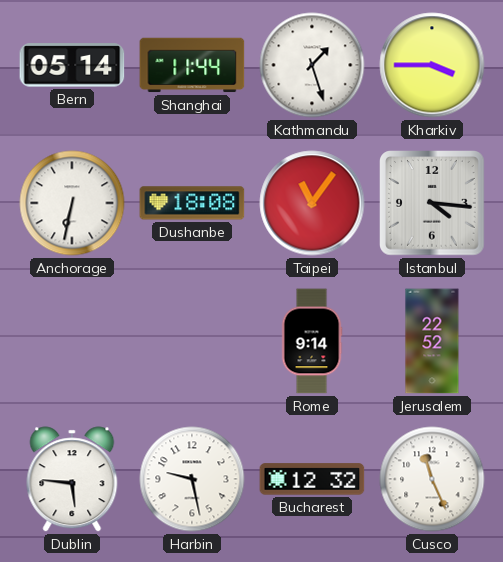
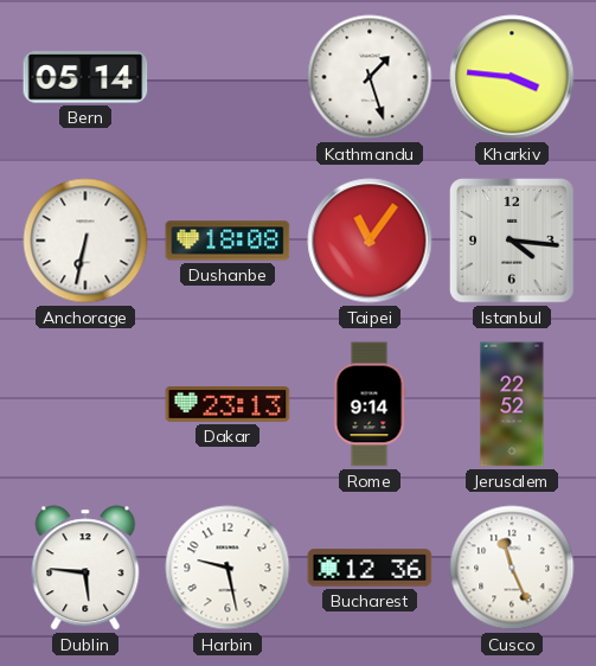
Shanghai: 11:44 -> none
Kharkiv: 3:45 -> 3:46
Dakar: none -> 23:13
Bucharest: 12:32 -> 12:36
